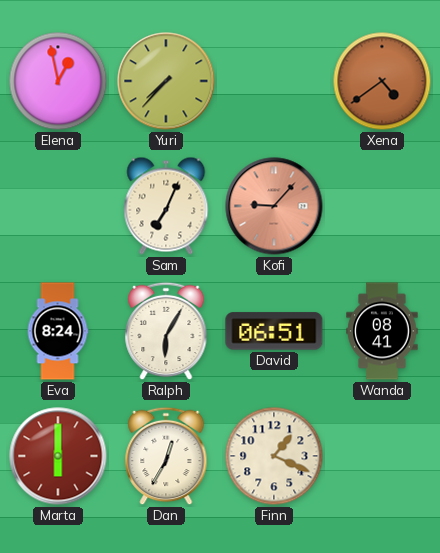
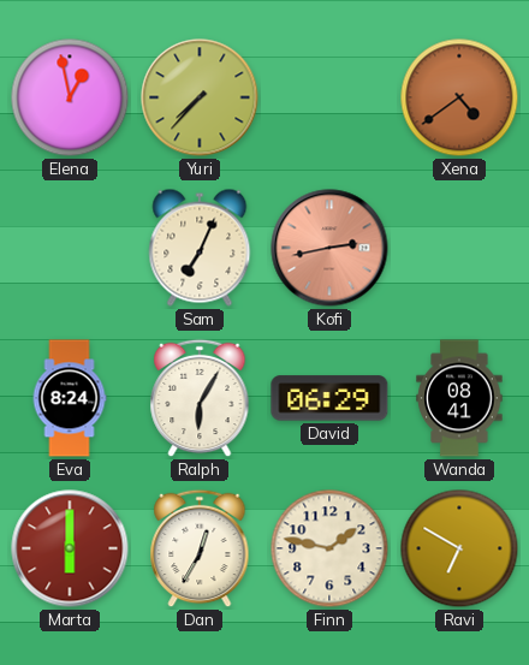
Kofi: 9:07 -> 2:43
David: 06:51 -> 06:29
Finn: 1:19 -> 1:47
Ravi: none -> 6:50
